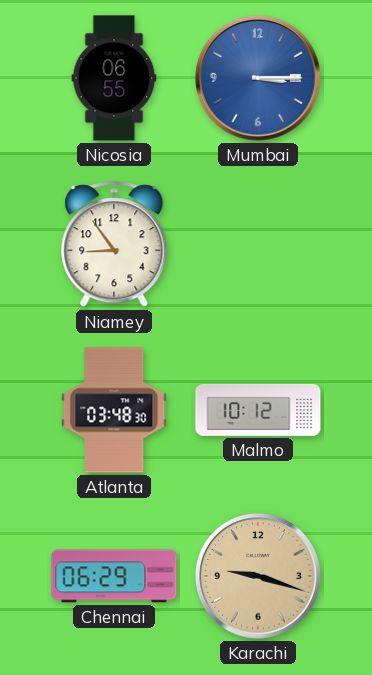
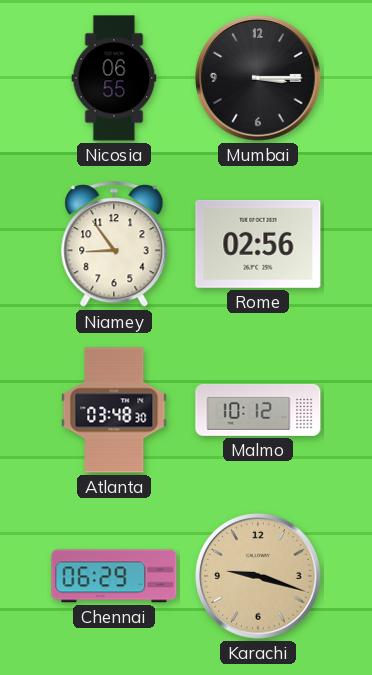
Mumbai dial: blue -> black
Rome: none -> 02:56
